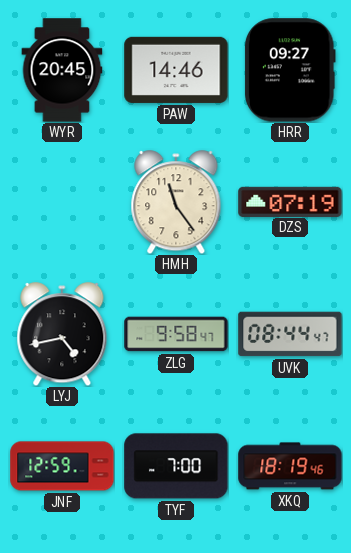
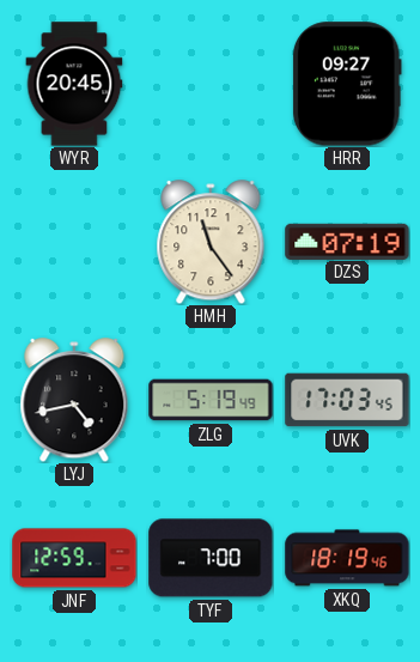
PAW: 14:46 -> none
ZLG: 9:58 -> 5:19
UVK: 08:44 -> 17:03
